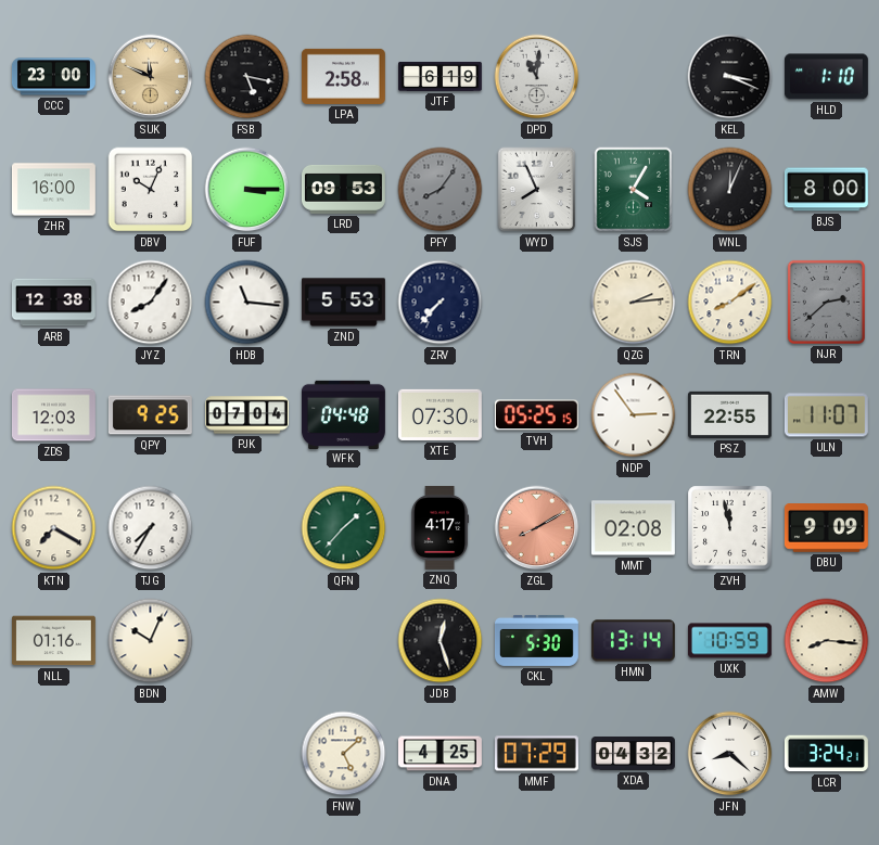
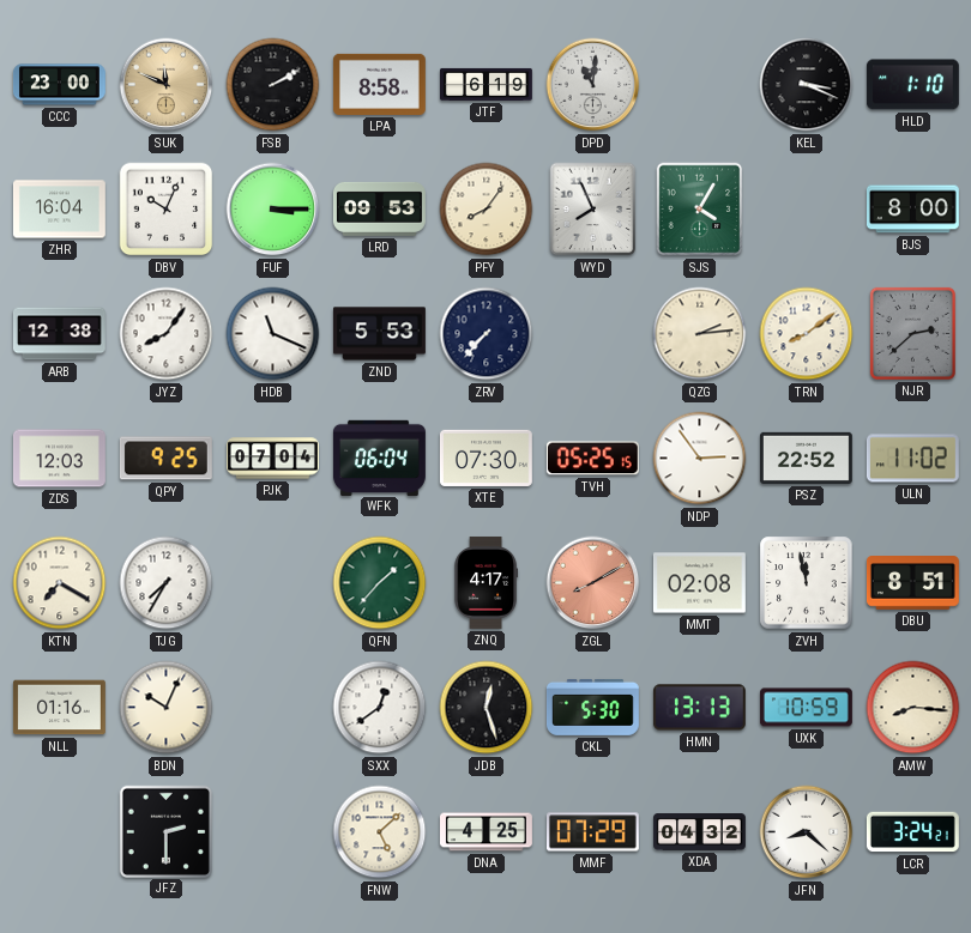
FSB: 5:17 -> 2:10
LPA: 2:58 -> 8:58
ZHR: 16:00 -> 16:04
PFY dial: grey -> cream
WNL: 12:04 -> none
HDB: 11:16 -> 11:19
WFK: 04:48 -> 06:04
PSZ: 22:55 -> 22:52
ULN: 11:07 -> 11:02
DBU: 9:09 -> 8:51
SXX: none -> 12:39
HMN: 13:14 -> 13:13
JFZ: none -> 2:30
